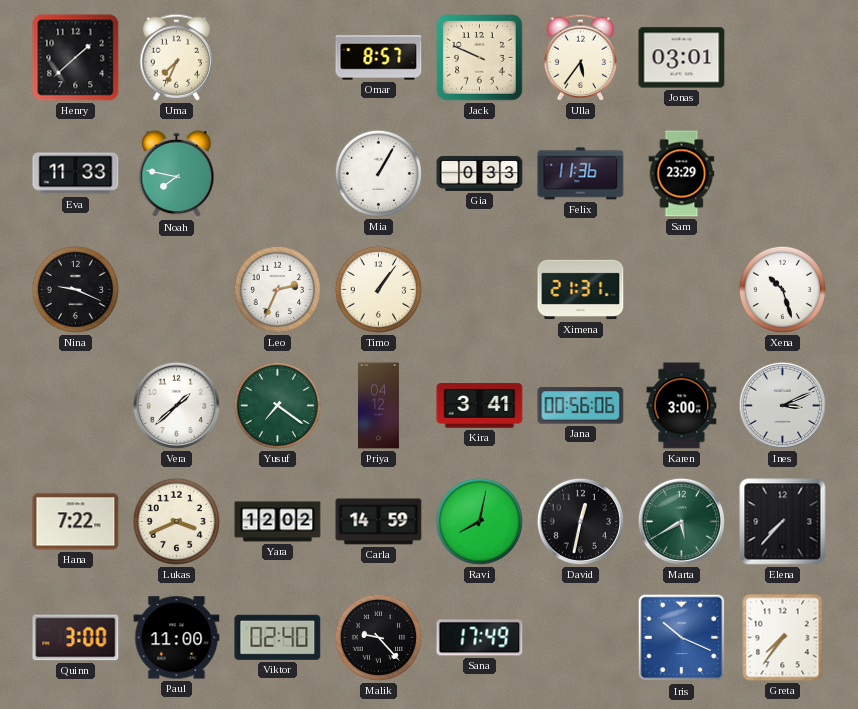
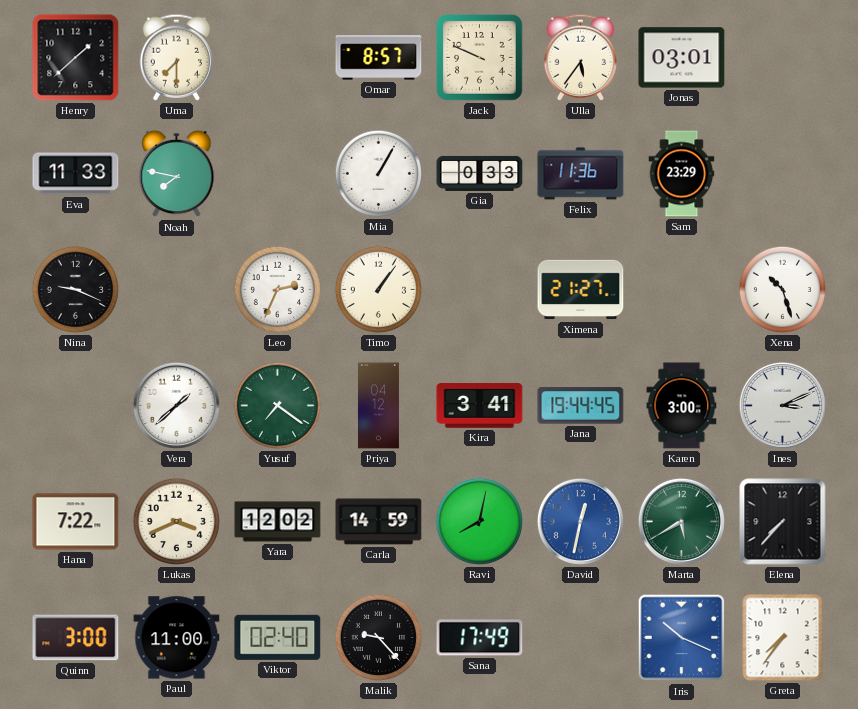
Uma: 7:34 -> 7:30
Ximena: 21:31 -> 21:27
Jana: 00:56 -> 19:44
David dial: black -> blue
